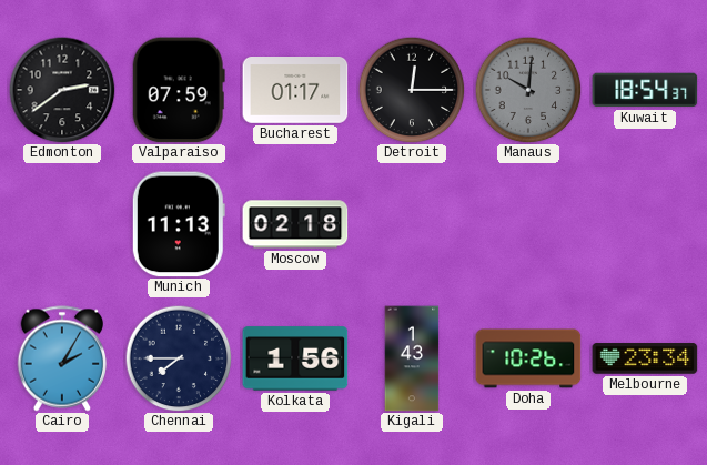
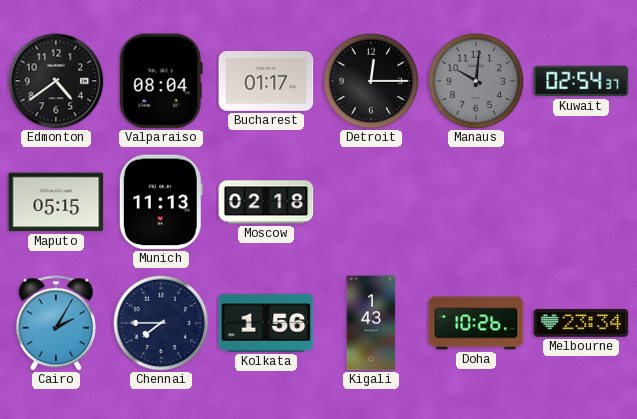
Edmonton: 2:39 -> 4:39
Valparaiso: 07:59 -> 08:04
Kuwait: 18:54 -> 02:54
Maputo: none -> 05:15
